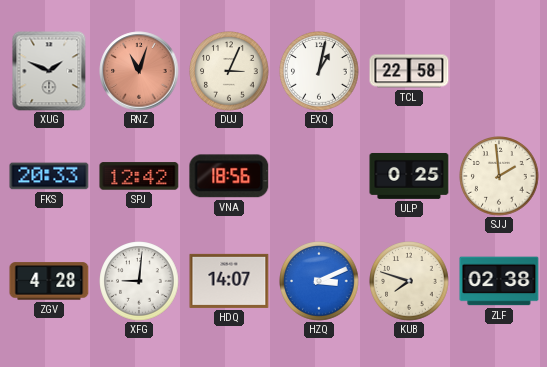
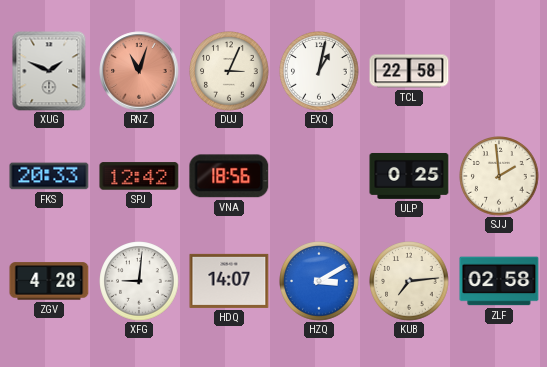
HZQ: 3:11 -> 3:10
KUB: 7:48 -> 7:14
ZLF: 02:38 -> 02:58
